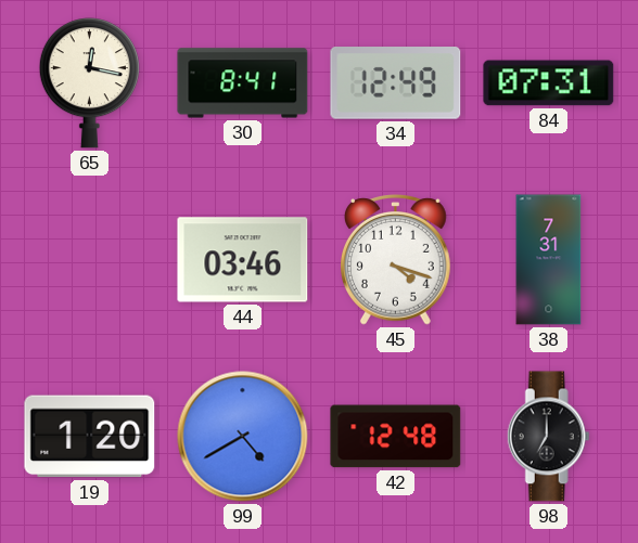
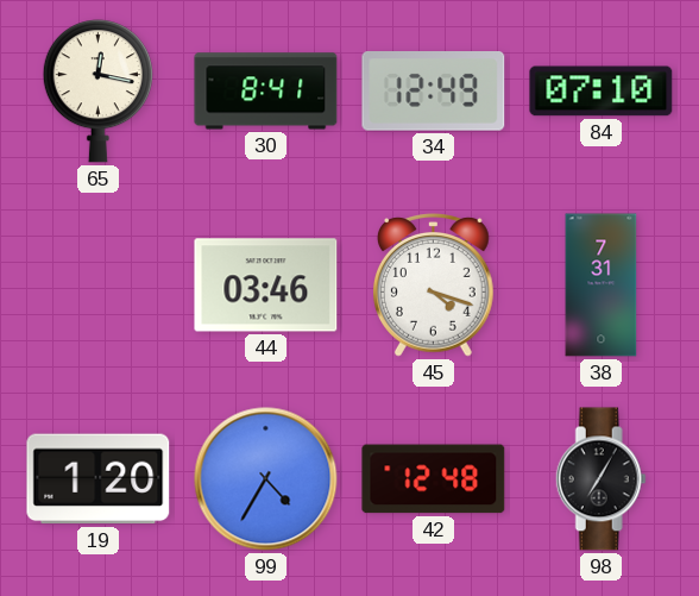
84: 07:31 -> 07:10
99: 4:40 -> 4:35
98: 7:00 -> 7:05
